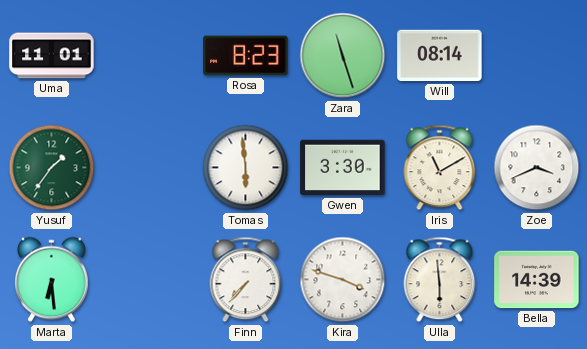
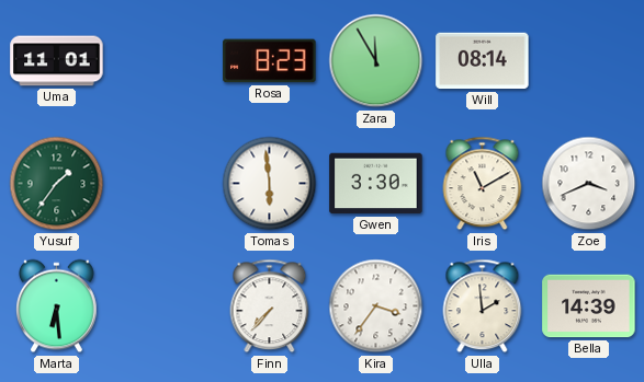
Zara: 11:27 -> 11:55
Kira: 3:48 -> 3:36
Ulla: 5:59 -> 1:59
